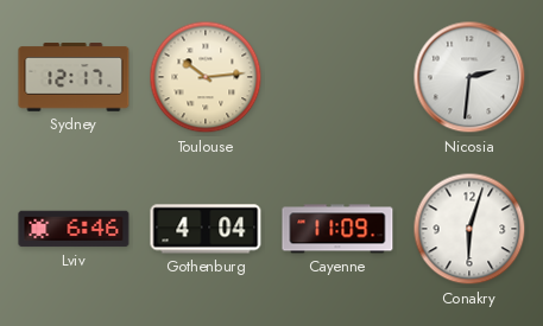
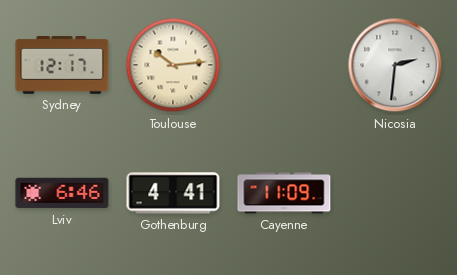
Gothenburg: 4:04 -> 4:41
Conakry: 6:03 -> none
